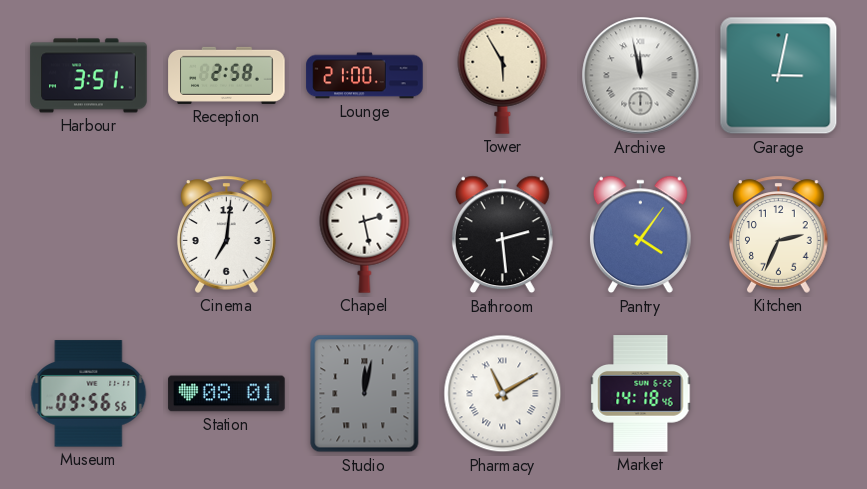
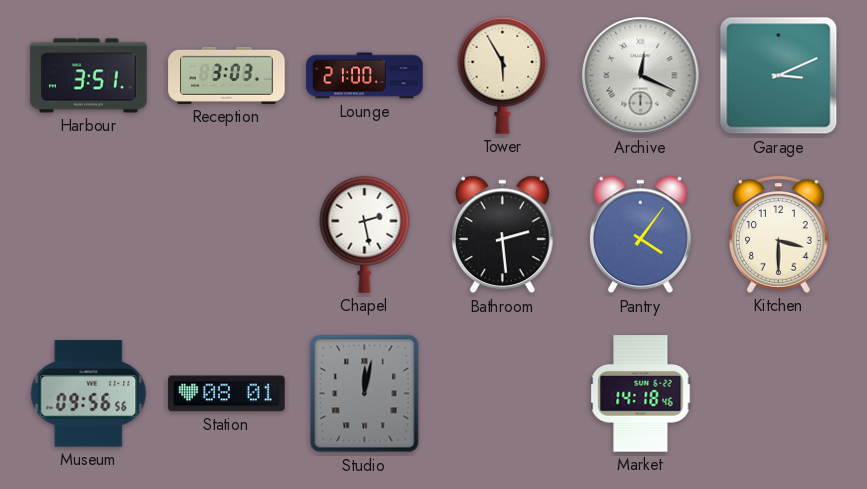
Reception: 2:58 -> 3:03
Archive: 11:58 -> 12:19
Garage: 3:02 -> 3:11
Cinema: 7:01 -> none
Kitchen: 2:34 -> 3:30
Pharmacy: 11:10 -> none
